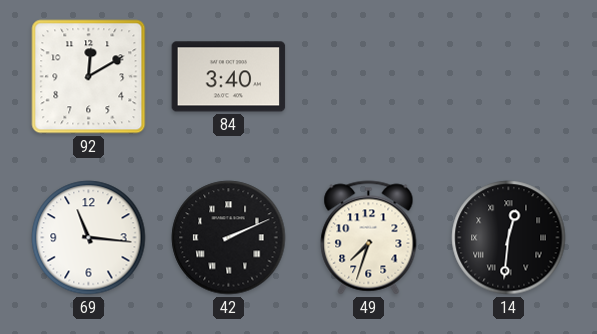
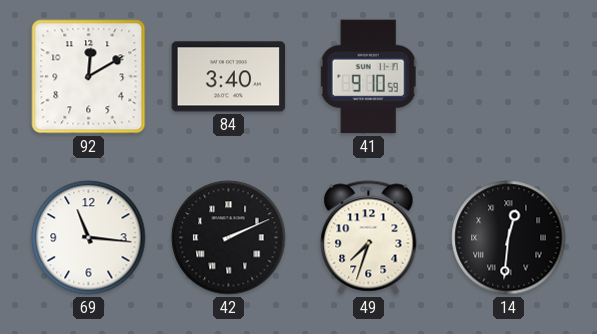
41: none -> 9:10
